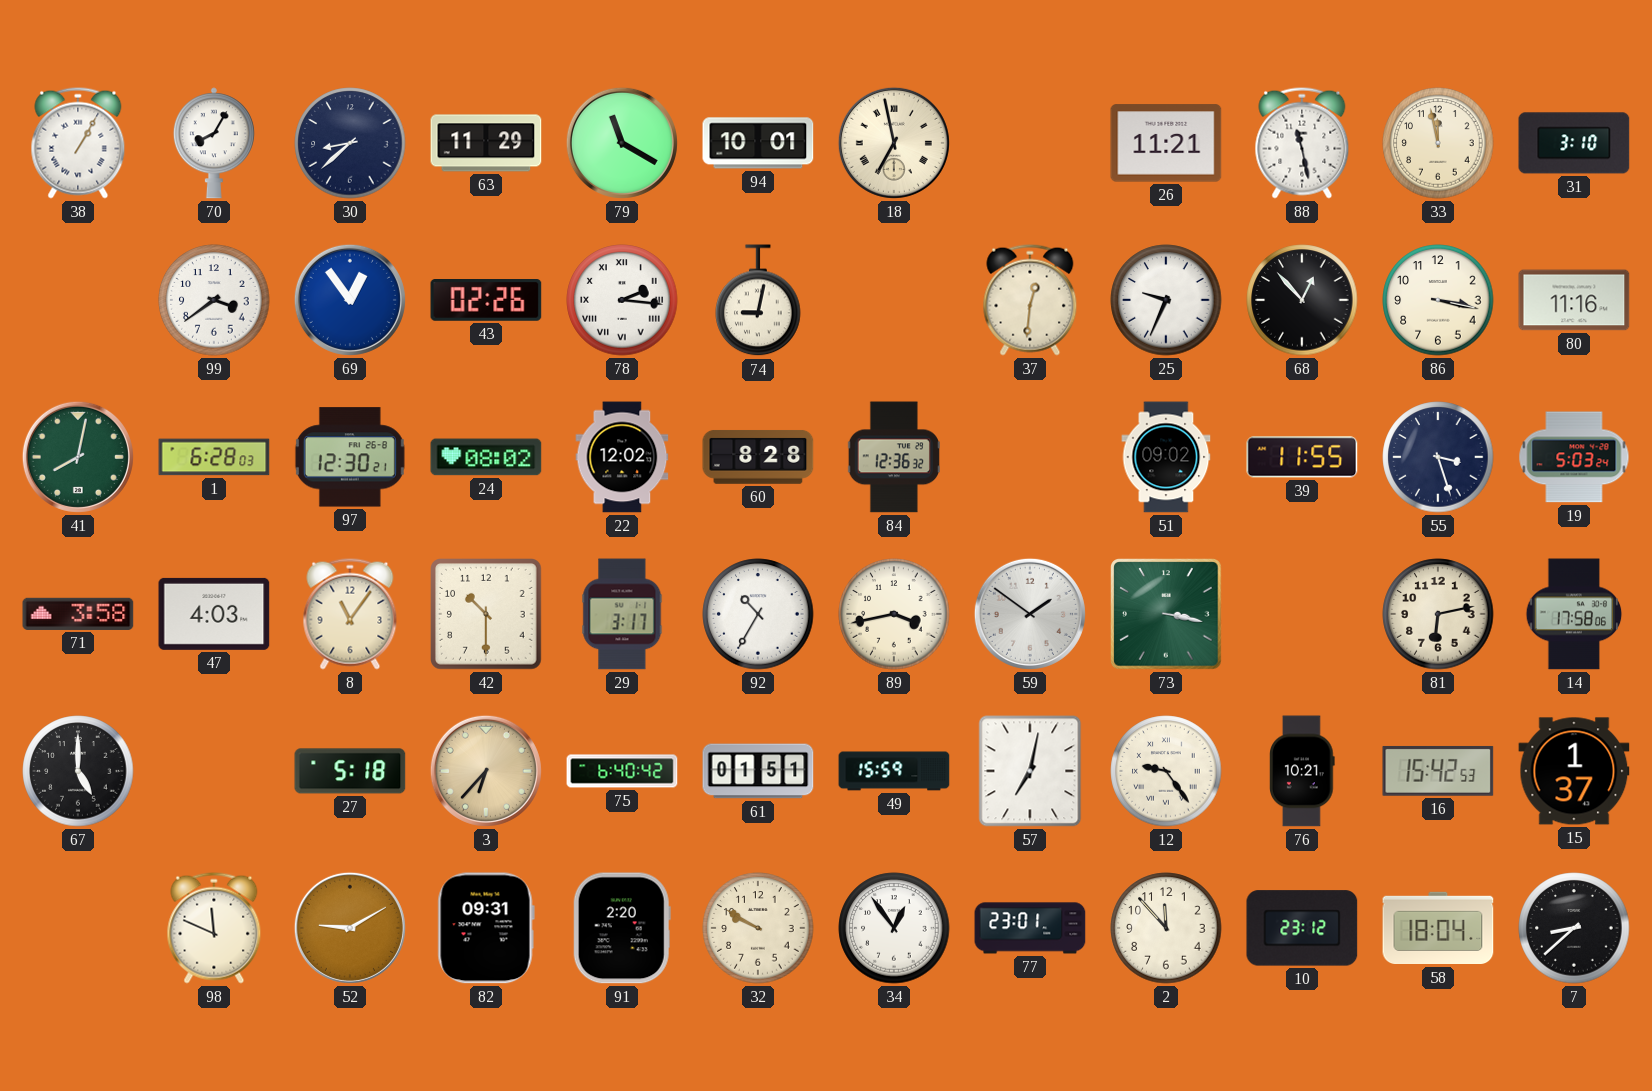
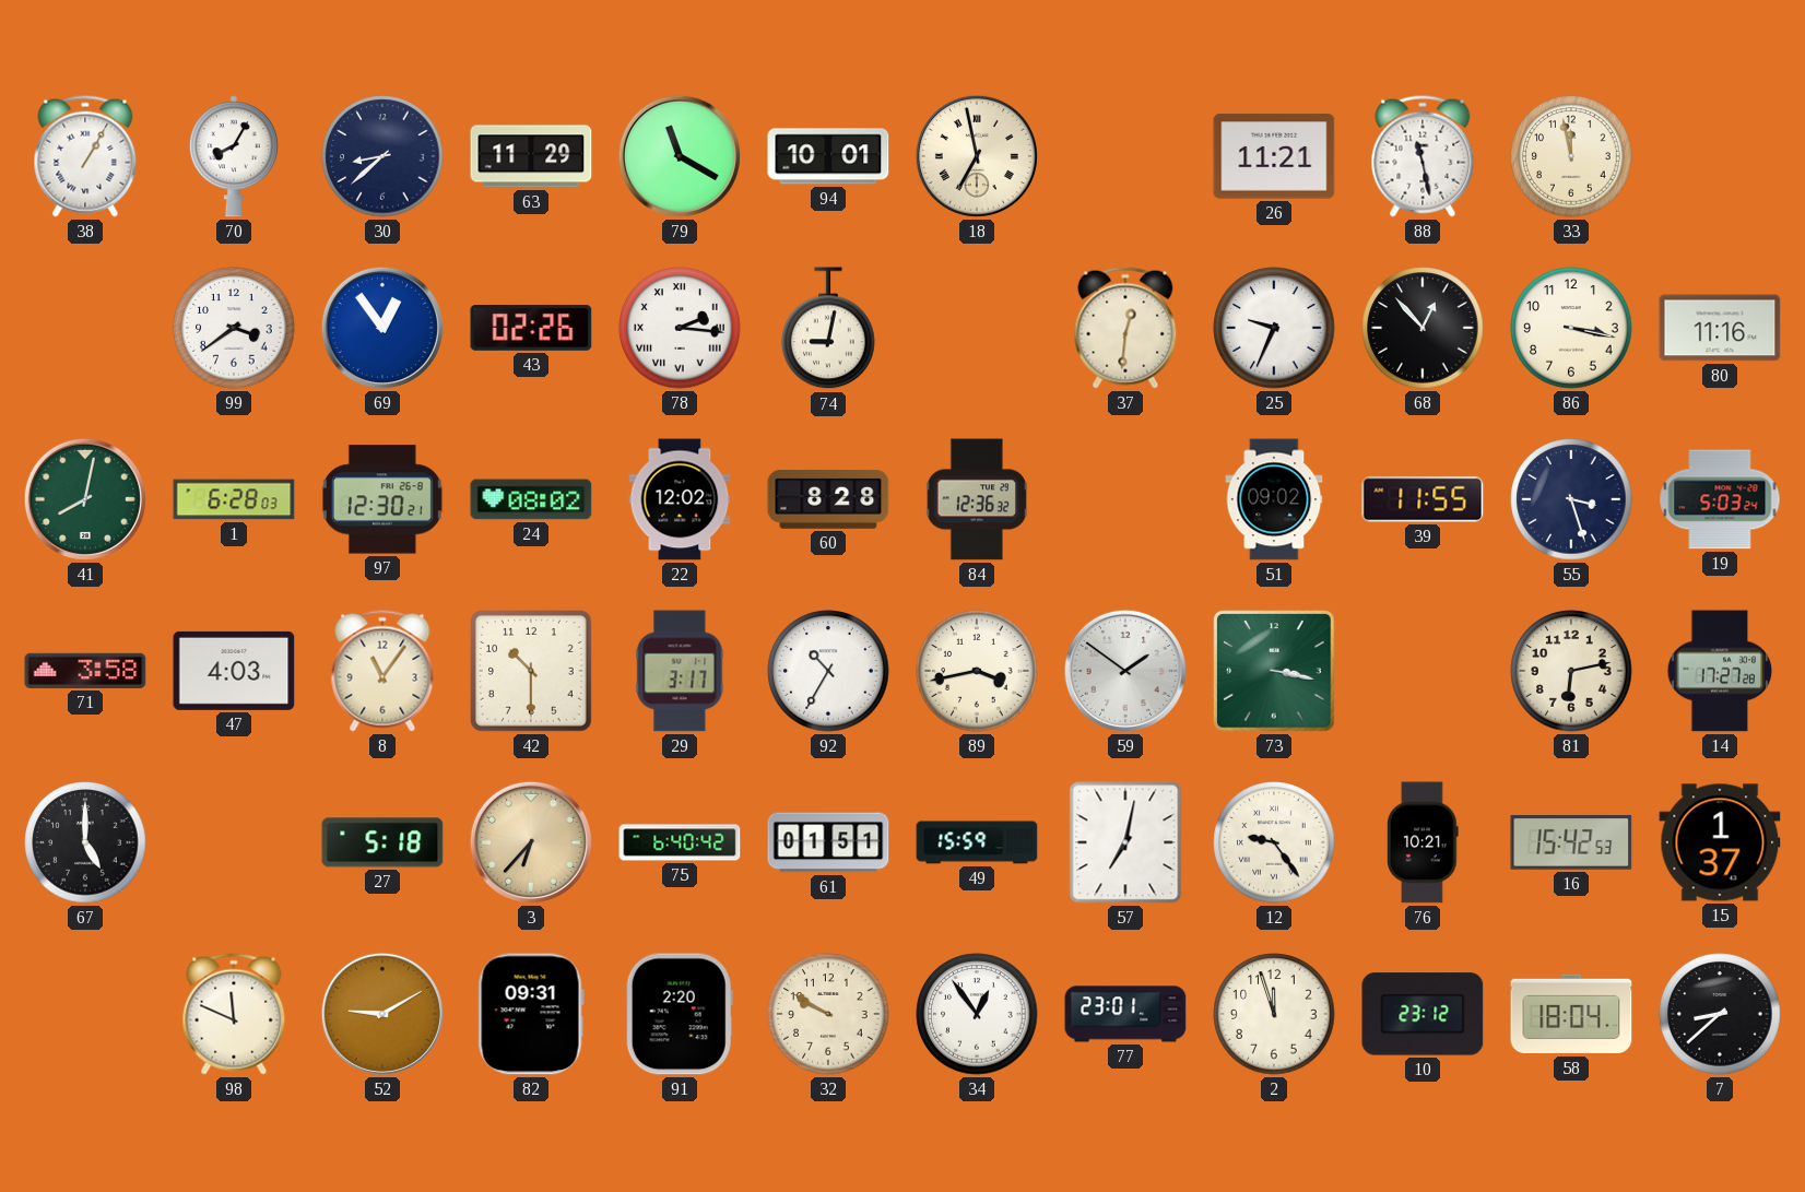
31: 3:10 -> none
14: 17:58 -> 17:27
2: 11:53 -> 11:57
